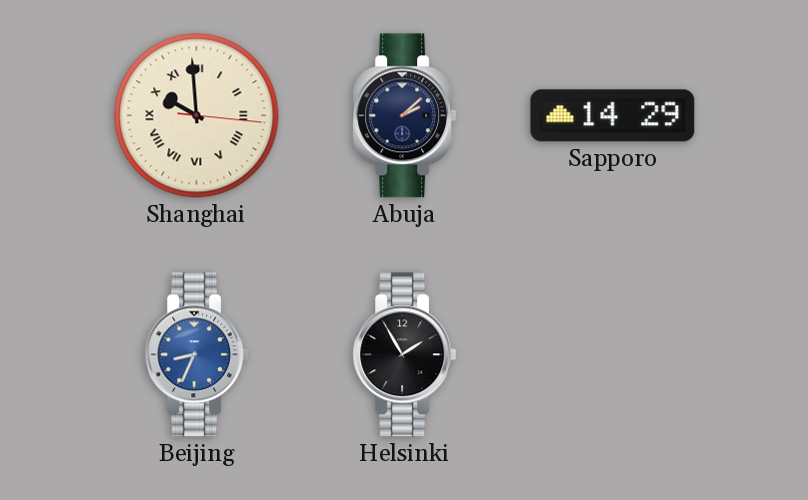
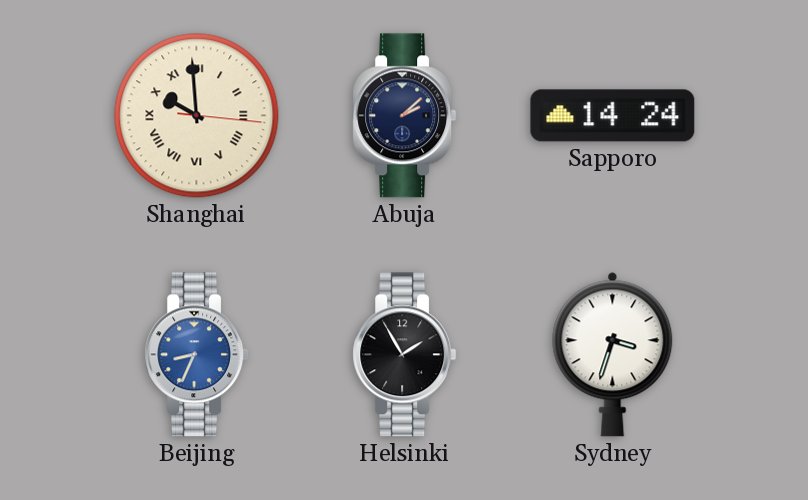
Sapporo: 14:29 -> 14:24
Sydney: none -> 3:33
